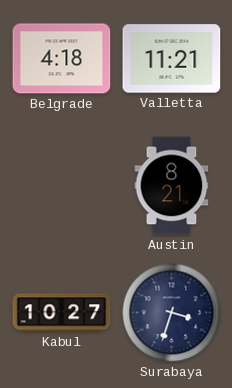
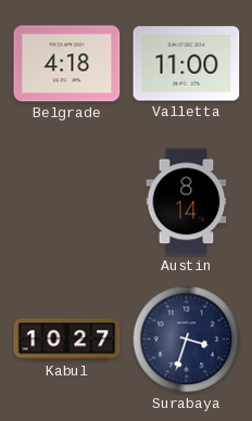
Valletta: 11:21 -> 11:00
Austin: 8:21 -> 8:14
